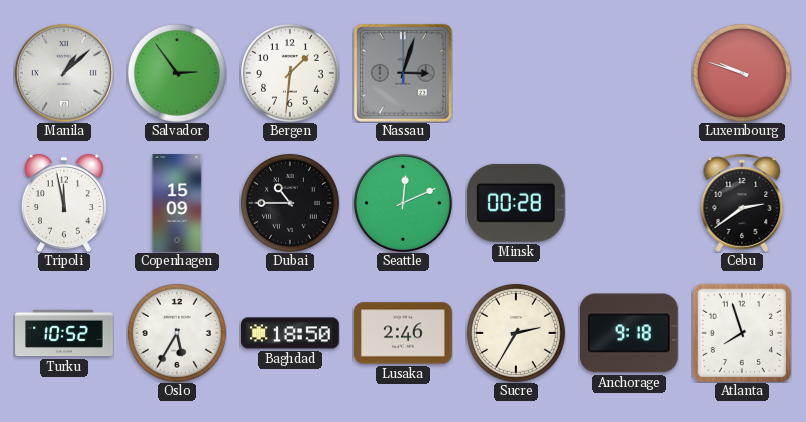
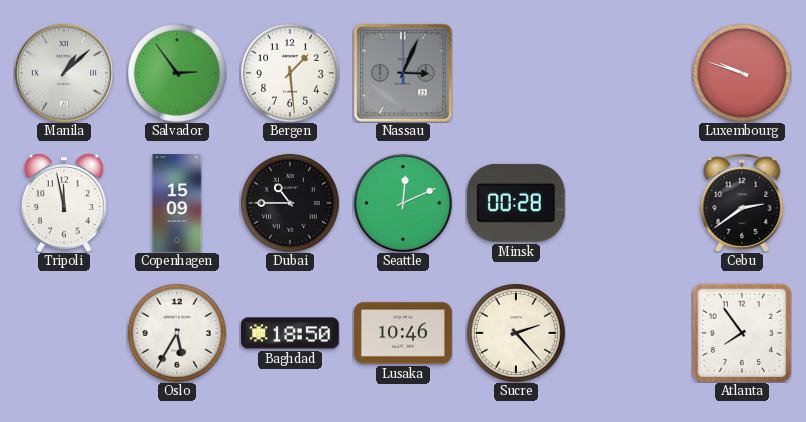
Bergen: 1:31 -> 1:29
Nassau: 3:03 -> 3:04
Turku: 10:52 -> none
Lusaka: 2:46 -> 10:46
Sucre: 2:35 -> 2:23
Anchorage: 9:18 -> none
Atlanta: 7:57 -> 7:54
